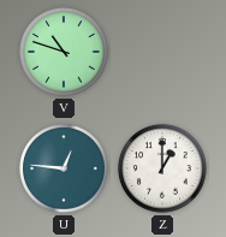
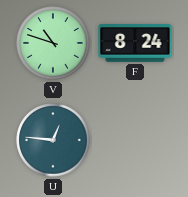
F: none -> 8:24
Z: 1:00 -> none
